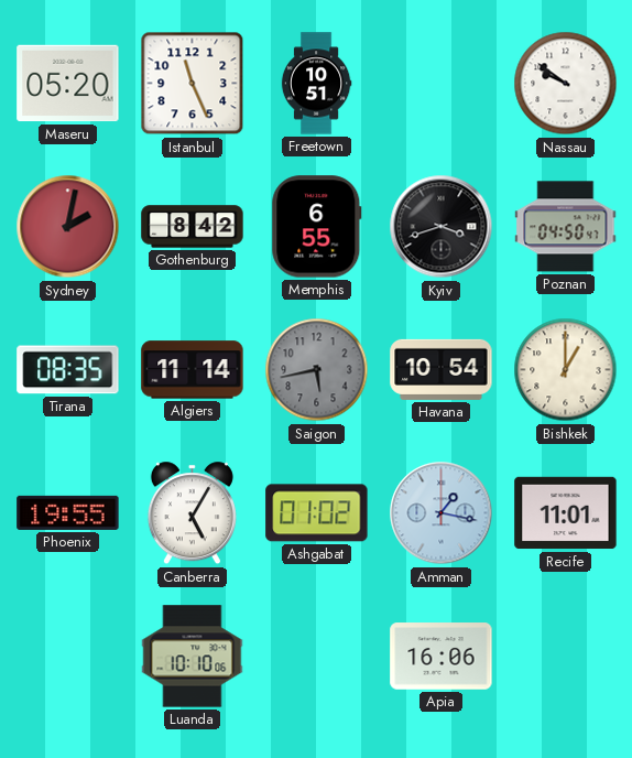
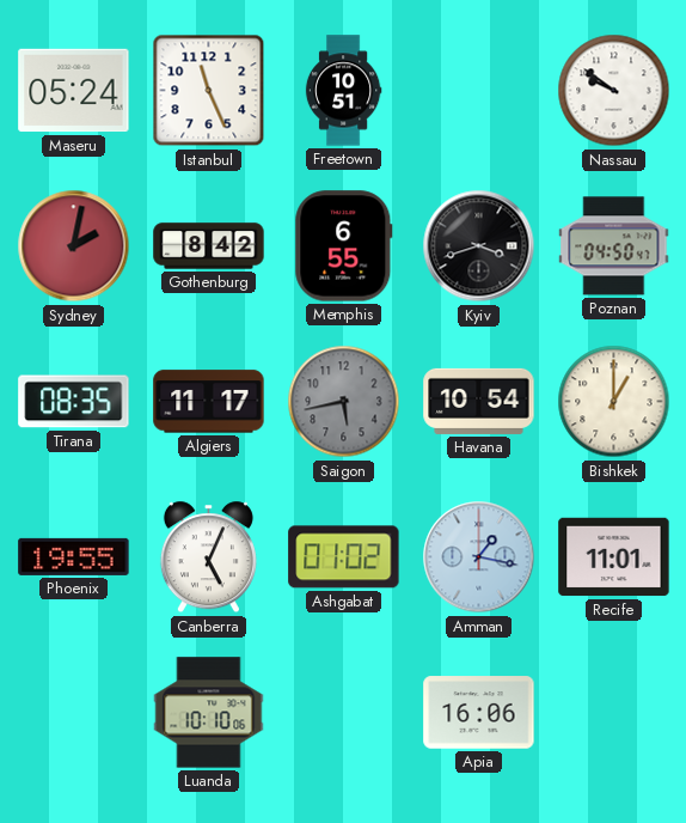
Maseru: 05:20 -> 05:24
Algiers: 11:14 -> 11:17
Canberra: 5:05 -> 5:04
